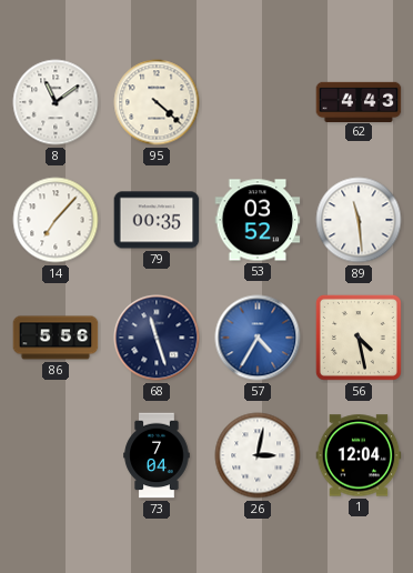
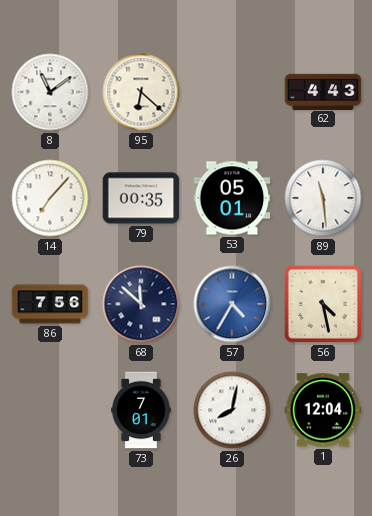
95: 4:22 -> 6:22
53: 03:52 -> 05:01
86: 5:56 -> 7:56
68: 11:27 -> 11:52
73: 7:04 -> 7:01
26: 3:02 -> 8:02
